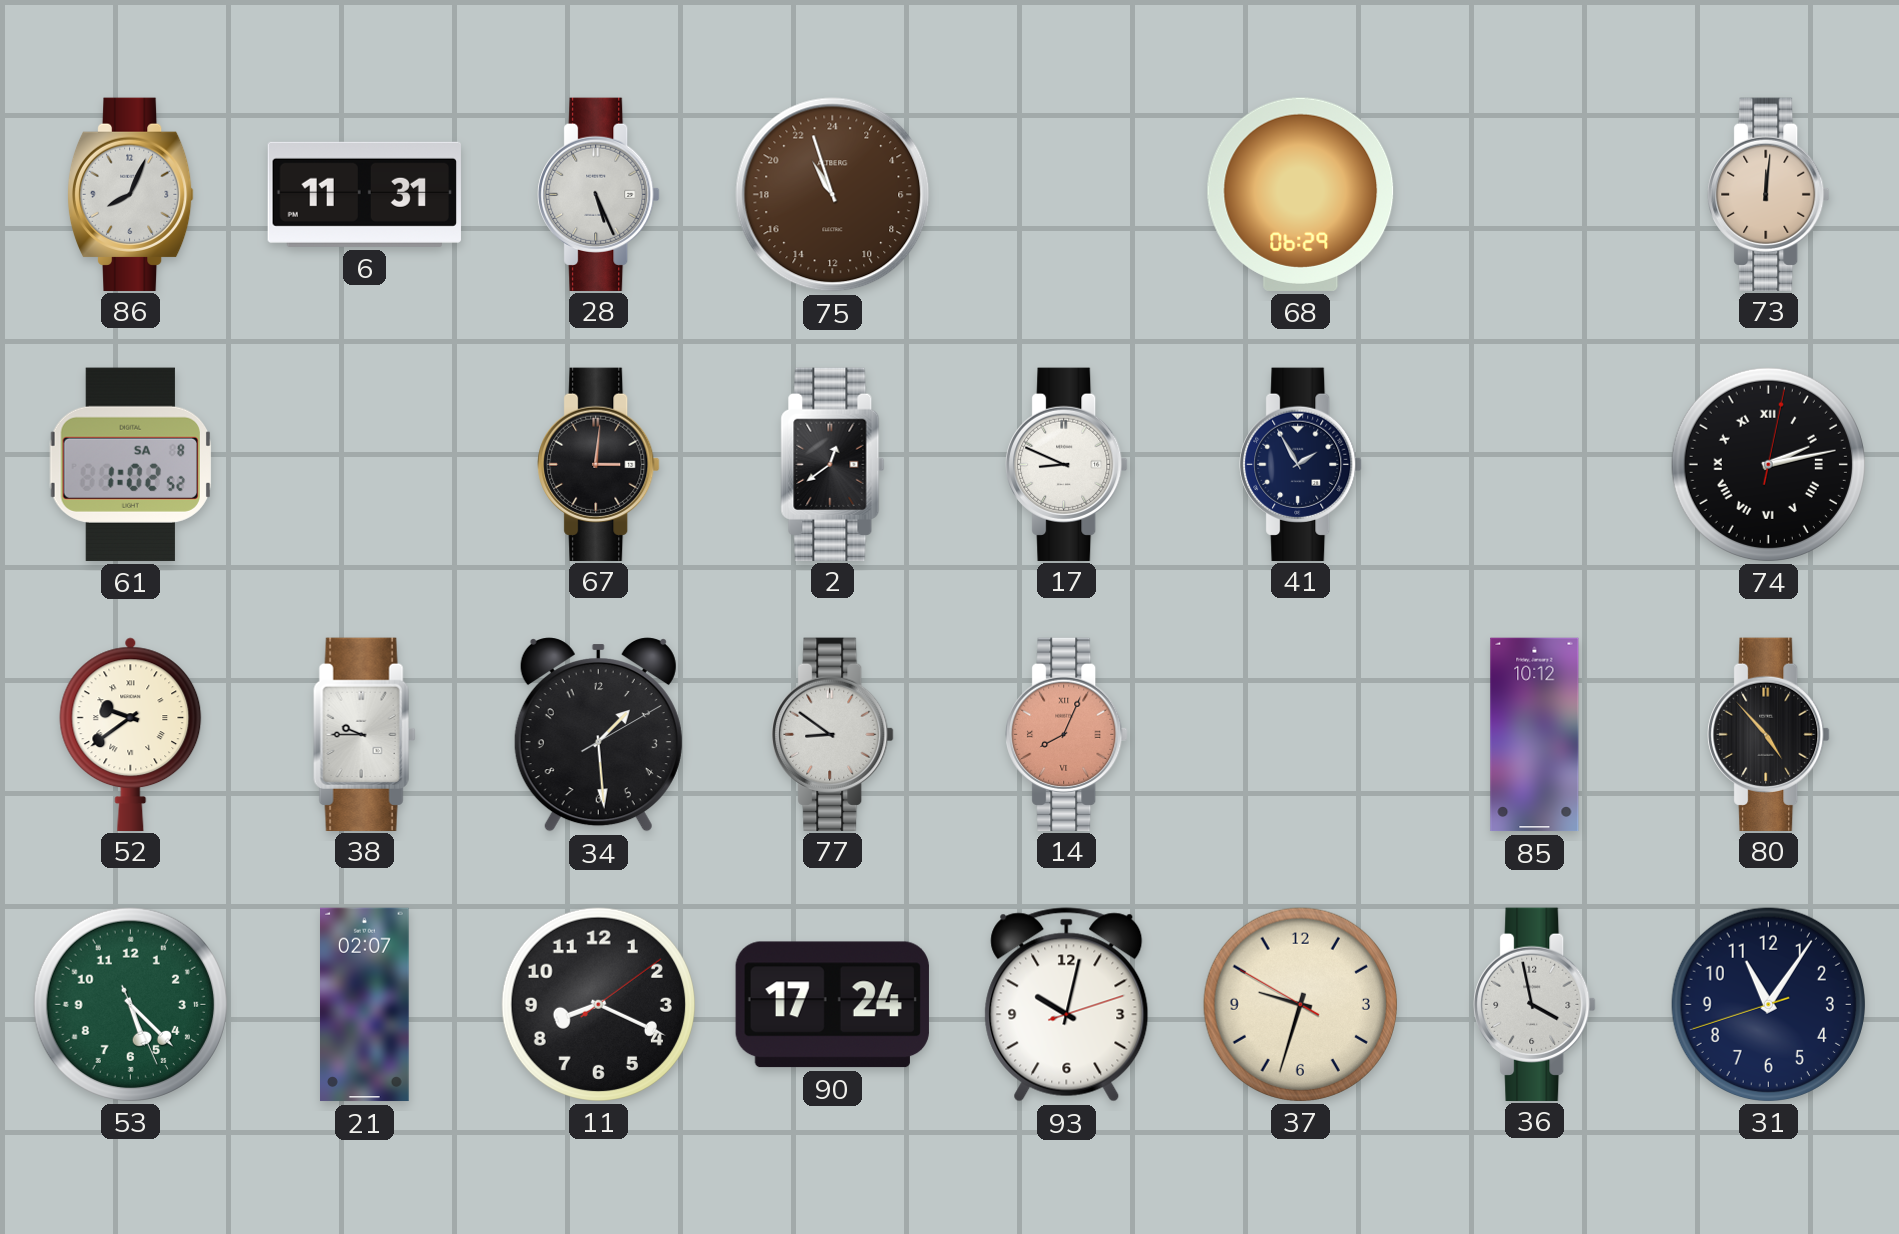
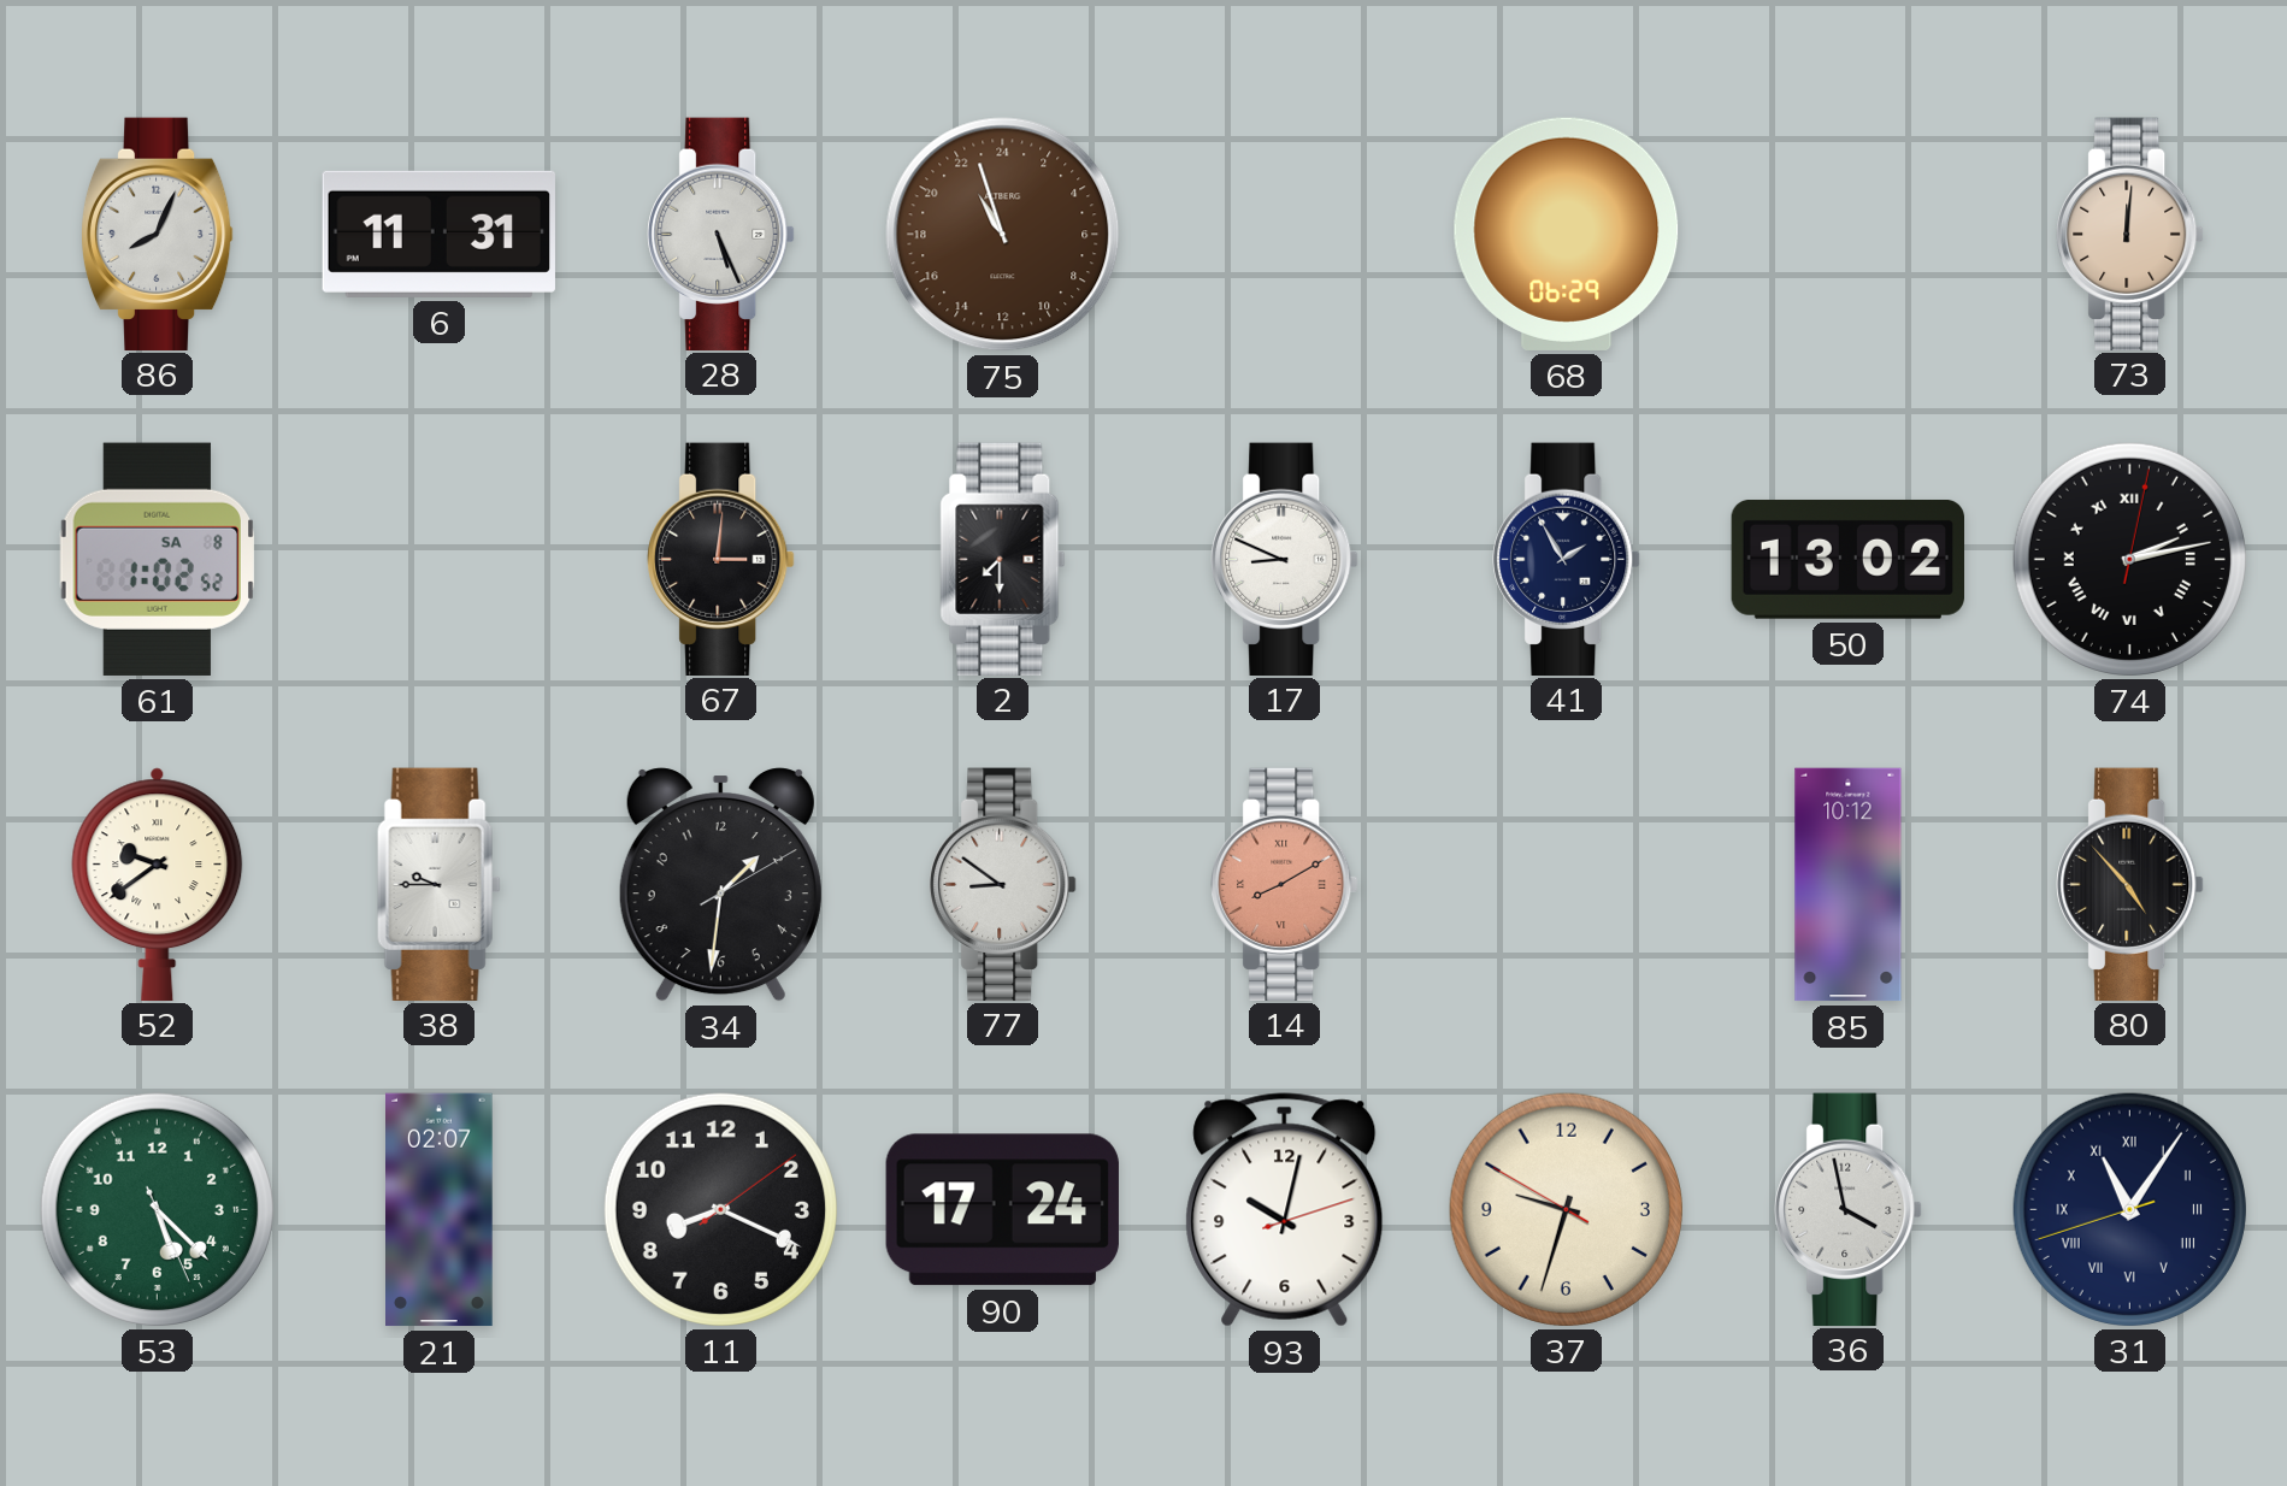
2: 12:39 -> 7:30
50: none -> 13:02
34: 1:29 -> 1:31
14: 8:04 -> 8:10
31 numerals: Arabic -> Roman
